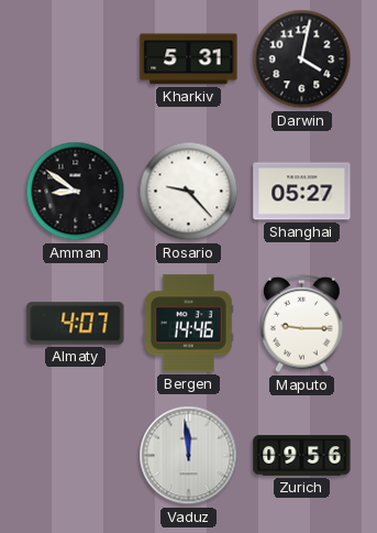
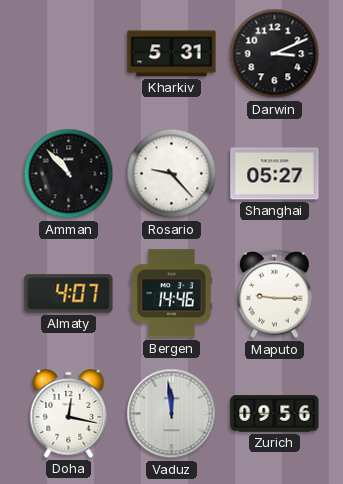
Darwin: 4:02 -> 3:11
Amman: 8:51 -> 10:53
Doha: none -> 12:17
